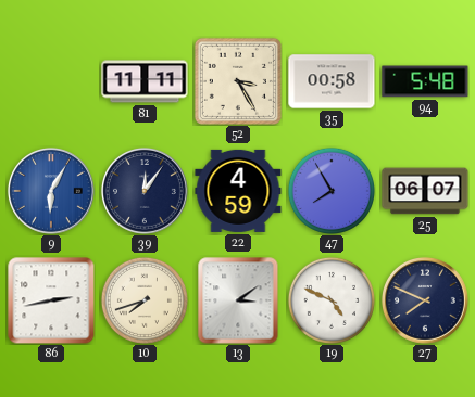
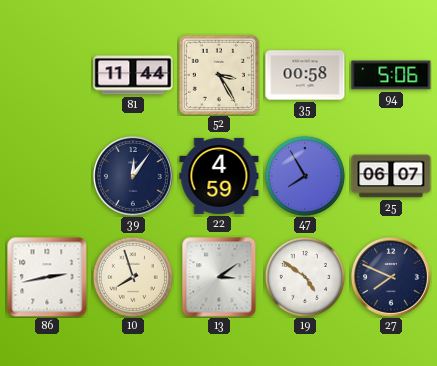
81: 11:11 -> 11:44
94: 5:48 -> 5:06
9: 6:05 -> none
10: 7:42 -> 7:57
19: 4:49 -> 4:51
